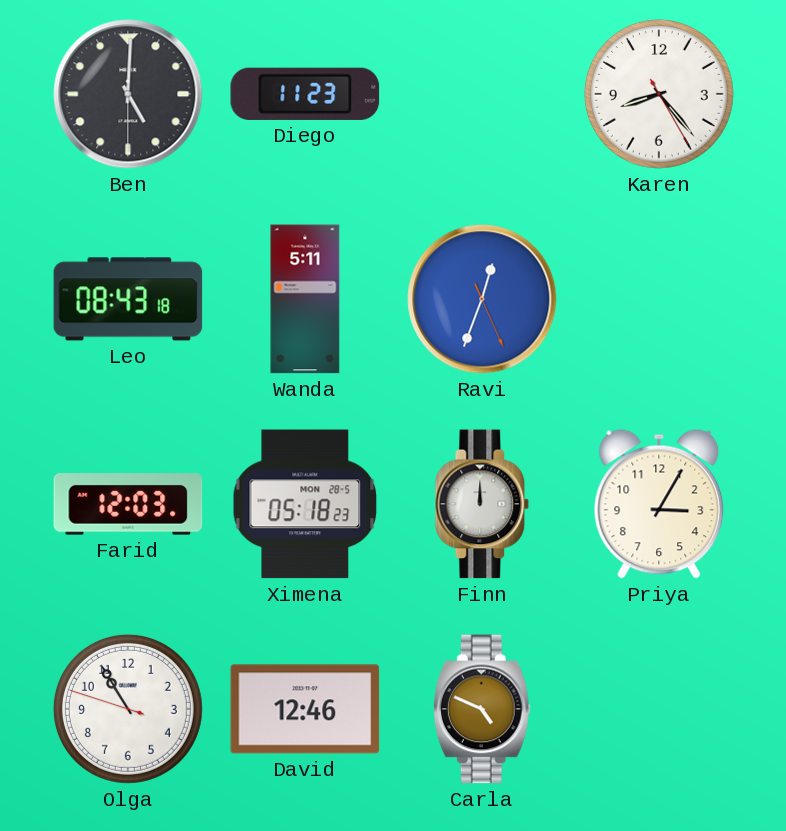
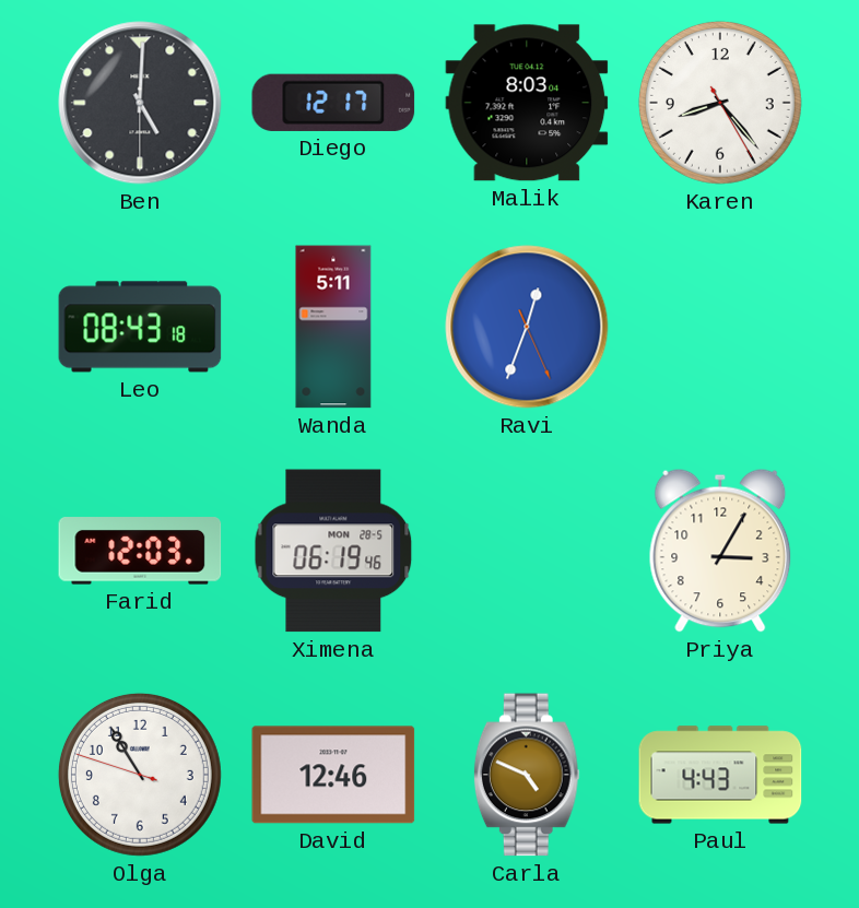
Diego: 11:23 -> 12:17
Malik: none -> 8:03
Ximena: 05:18 -> 06:19
Finn: 12:00 -> none
Paul: none -> 4:43
